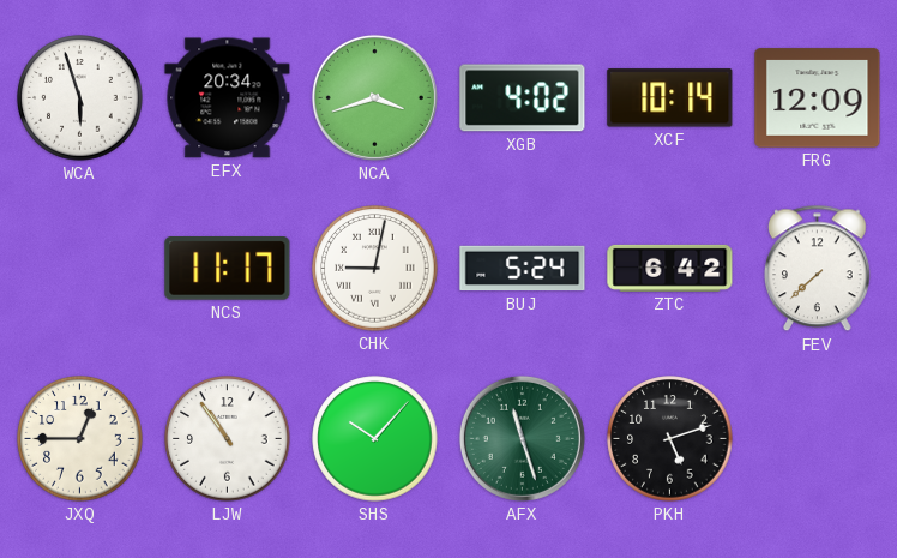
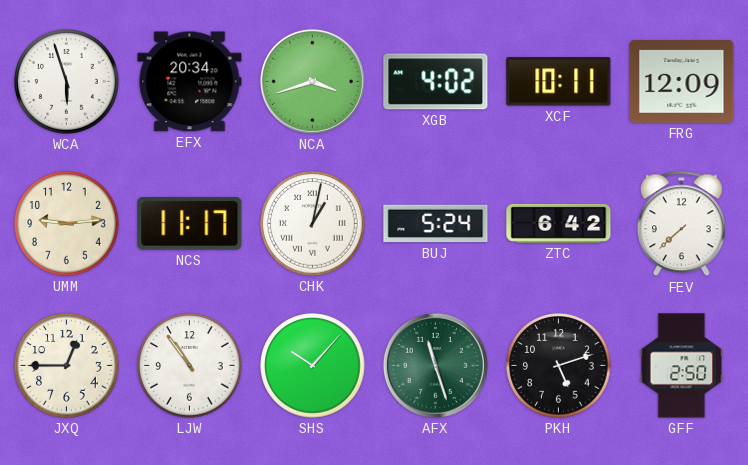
XCF: 10:14 -> 10:11
UMM: none -> 9:14
CHK: 9:02 -> 1:02
GFF: none -> 2:50
